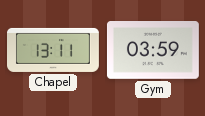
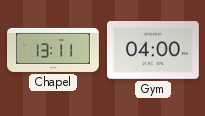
Gym: 03:59 -> 04:00
